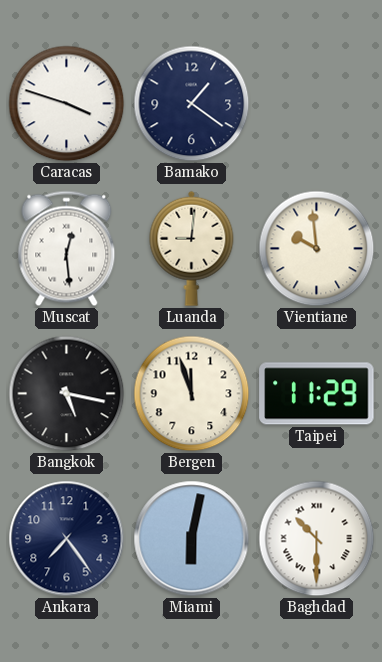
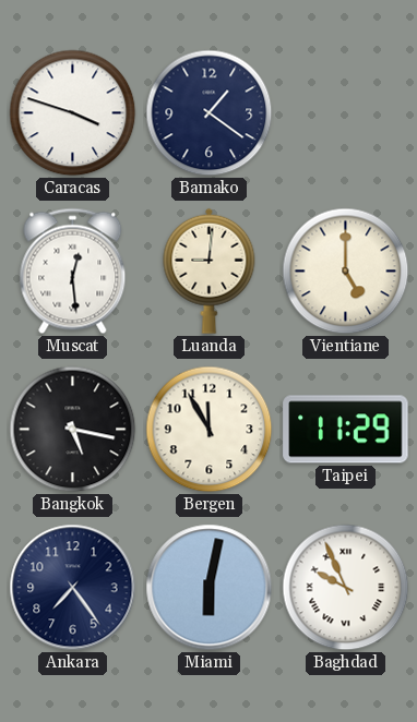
Vientiane: 9:59 -> 5:00
Bergen: 11:57 -> 11:55
Baghdad: 10:30 -> 9:56
